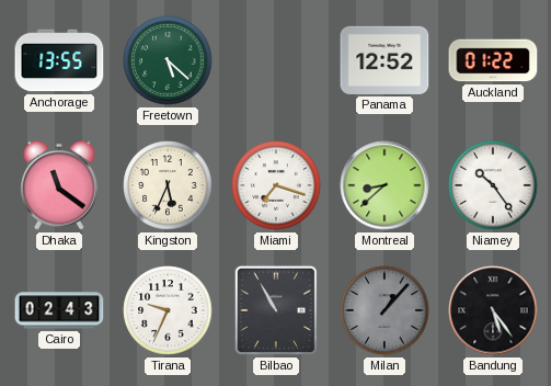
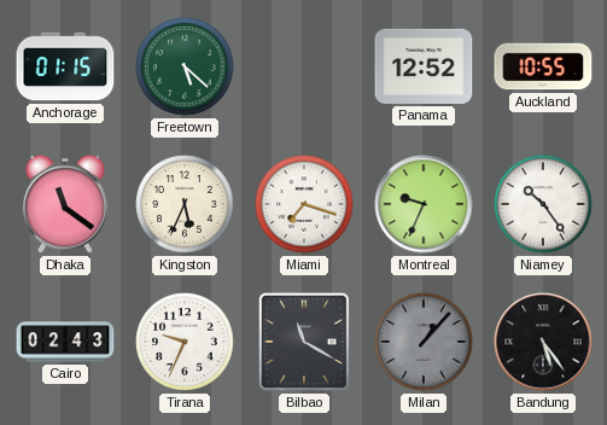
Anchorage: 13:55 -> 01:15
Auckland: 01:22 -> 10:55
Montreal: 8:38 -> 9:34
Bilbao: 10:55 -> 11:20
